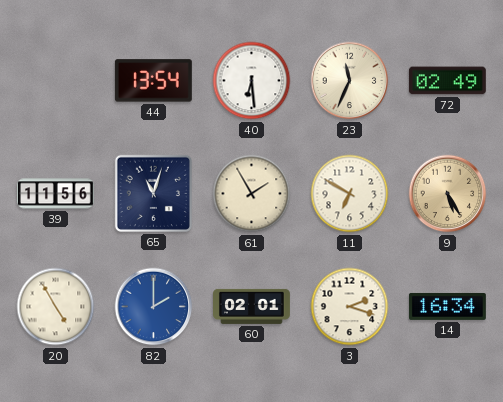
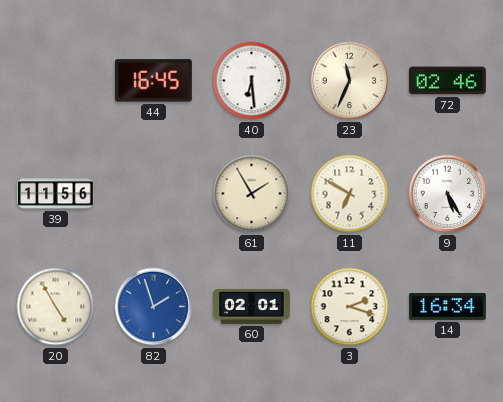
44: 13:54 -> 16:45
72: 02:49 -> 02:46
65: 11:03 -> none
9 dial: champagne -> white
82: 2:00 -> 1:57
